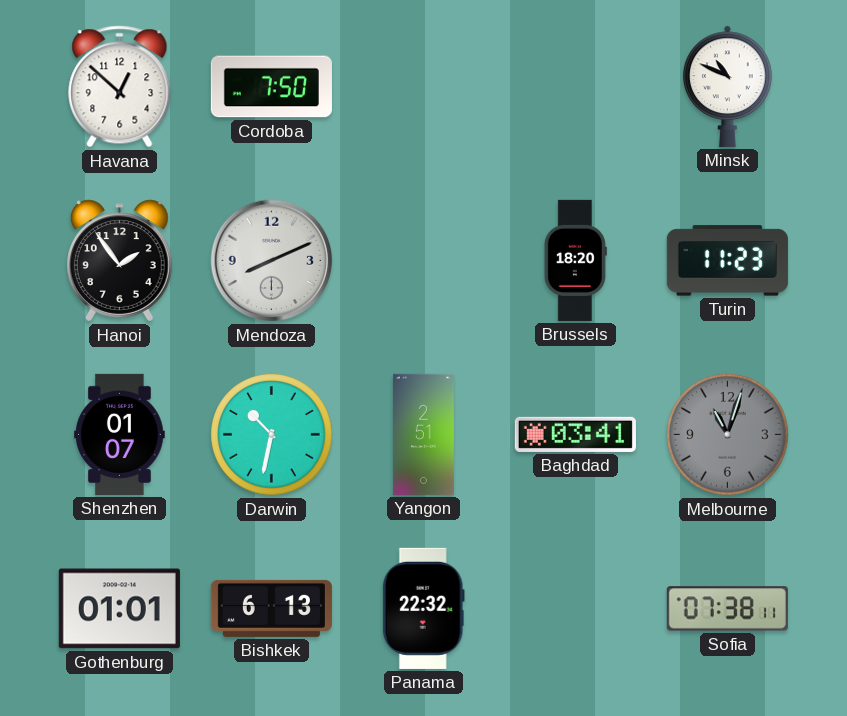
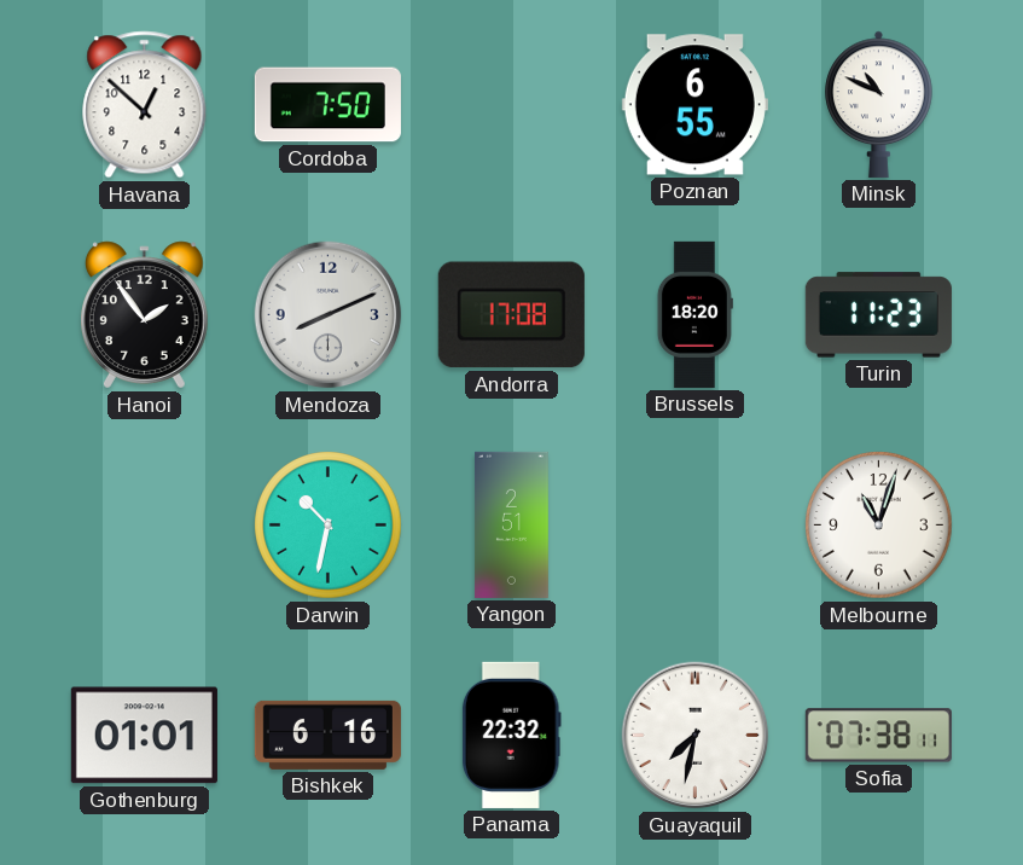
Poznan: none -> 6:55
Andorra: none -> 17:08
Shenzhen: 01:07 -> none
Baghdad: 03:41 -> none
Melbourne dial: grey -> white
Bishkek: 6:13 -> 6:16
Guayaquil: none -> 7:32
